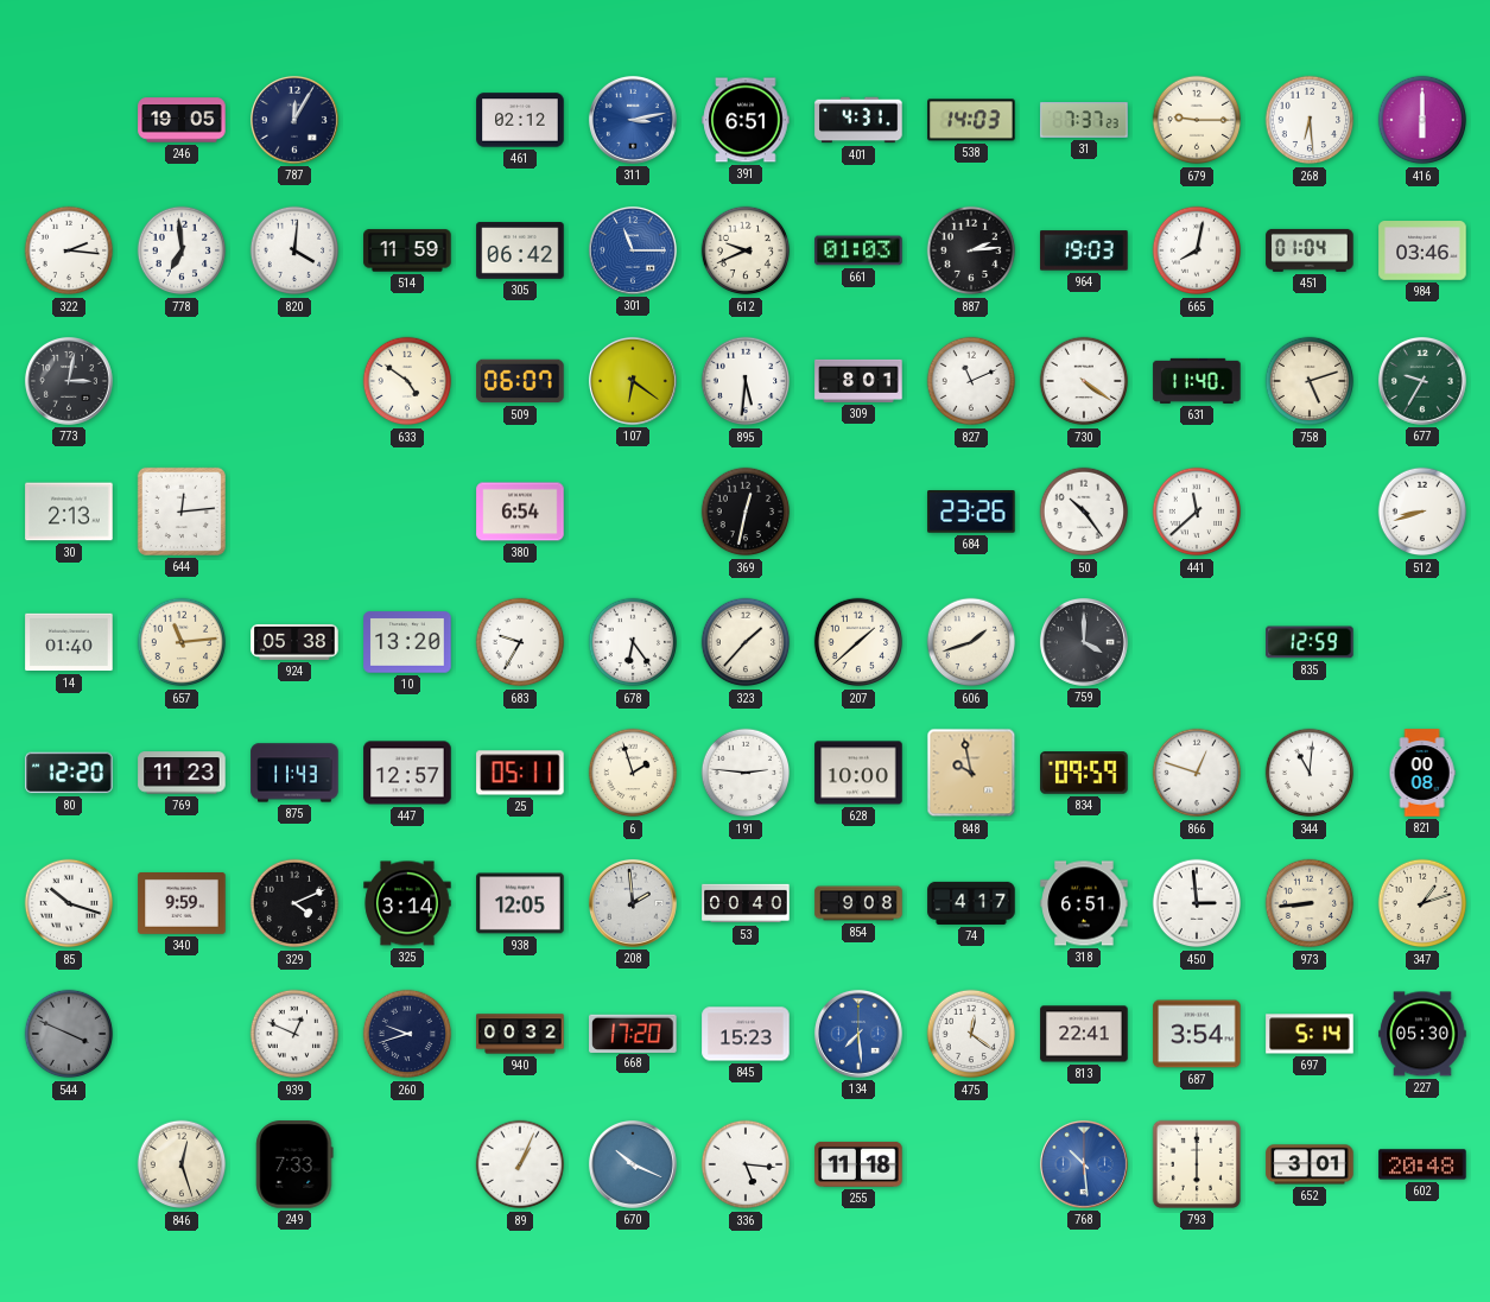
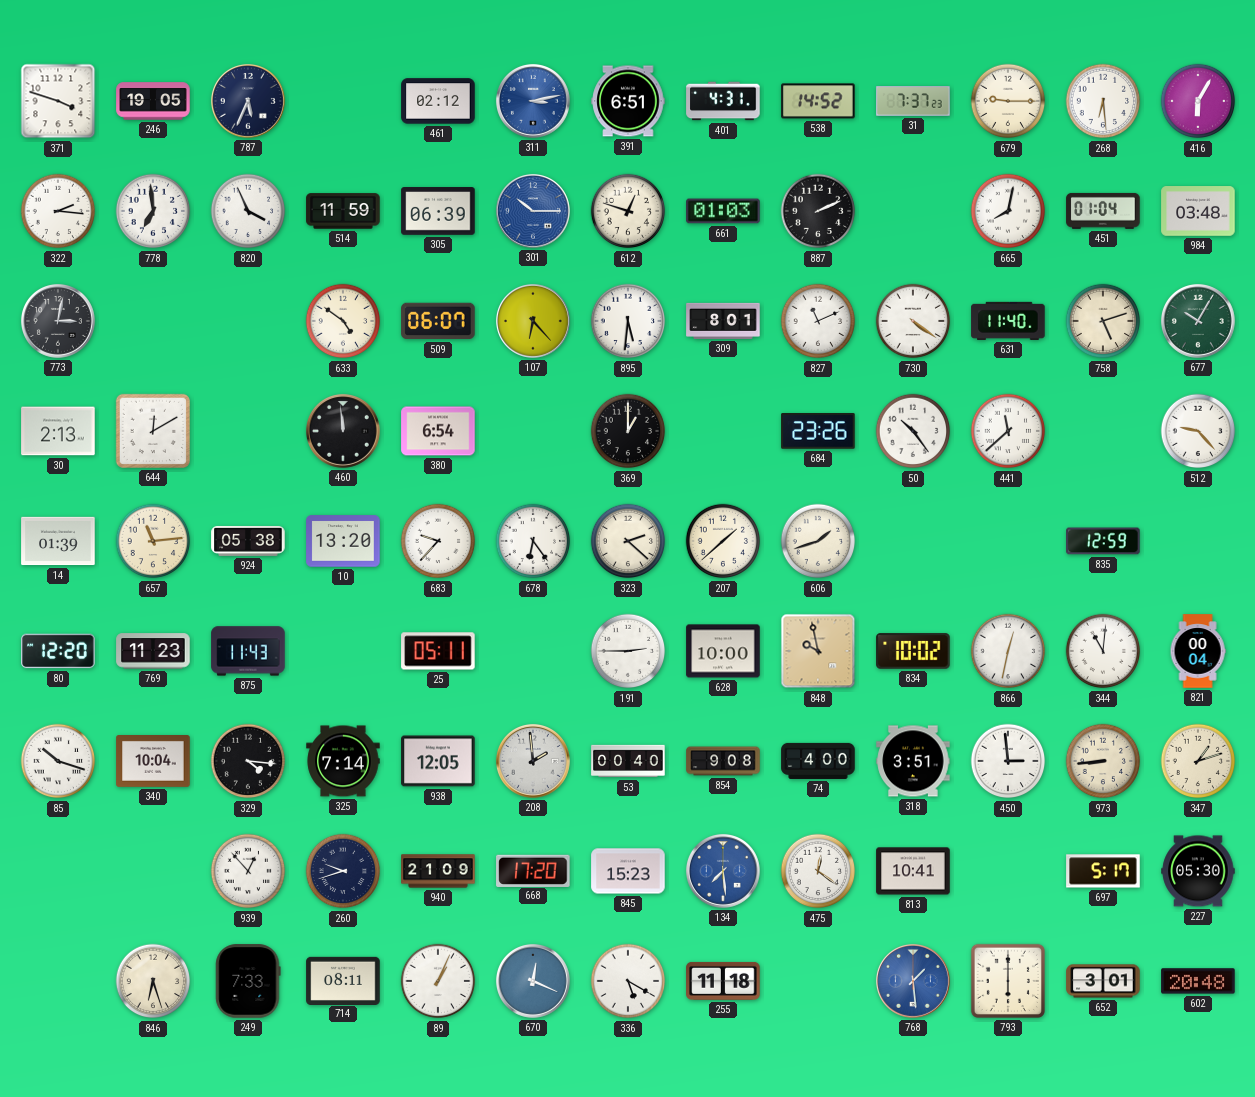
371: none -> 3:48
787: 12:05 -> 5:34
538: 14:03 -> 14:52
416: 6:00 -> 6:05
820: 4:01 -> 3:56
305: 06:42 -> 06:39
301: 11:15 -> 10:15
612: 9:41 -> 12:48
887: 2:14 -> 2:11
964: 19:03 -> none
984: 03:46 -> 03:48
107: 6:21 -> 6:23
677: 9:35 -> 10:05
644: 12:14 -> 12:10
460: none -> 11:59
369: 12:32 -> 1:00
512: 8:42 -> 9:23
14: 01:40 -> 01:39
683: 9:35 -> 9:37
323: 1:37 -> 2:22
759: 4:00 -> none
447: 12:57 -> none
6: 1:57 -> none
191: 2:46 -> 2:45
834: 09:59 -> 10:02
866: 12:48 -> 12:32
821: 00:08 -> 00:04
340: 9:59 -> 10:04
329: 4:11 -> 4:16
325: 3:14 -> 7:14
74: 4:17 -> 4:00
318: 6:51 -> 3:51
544: 3:49 -> none
939: 12:49 -> 12:53
940: 00:32 -> 21:09
813: 22:41 -> 10:41
687: 3:54 -> none
697: 5:14 -> 5:17
846: 12:27 -> 6:27
714: none -> 08:11
670: 10:19 -> 12:19
336: 5:16 -> 5:20
768: 10:29 -> 1:29
